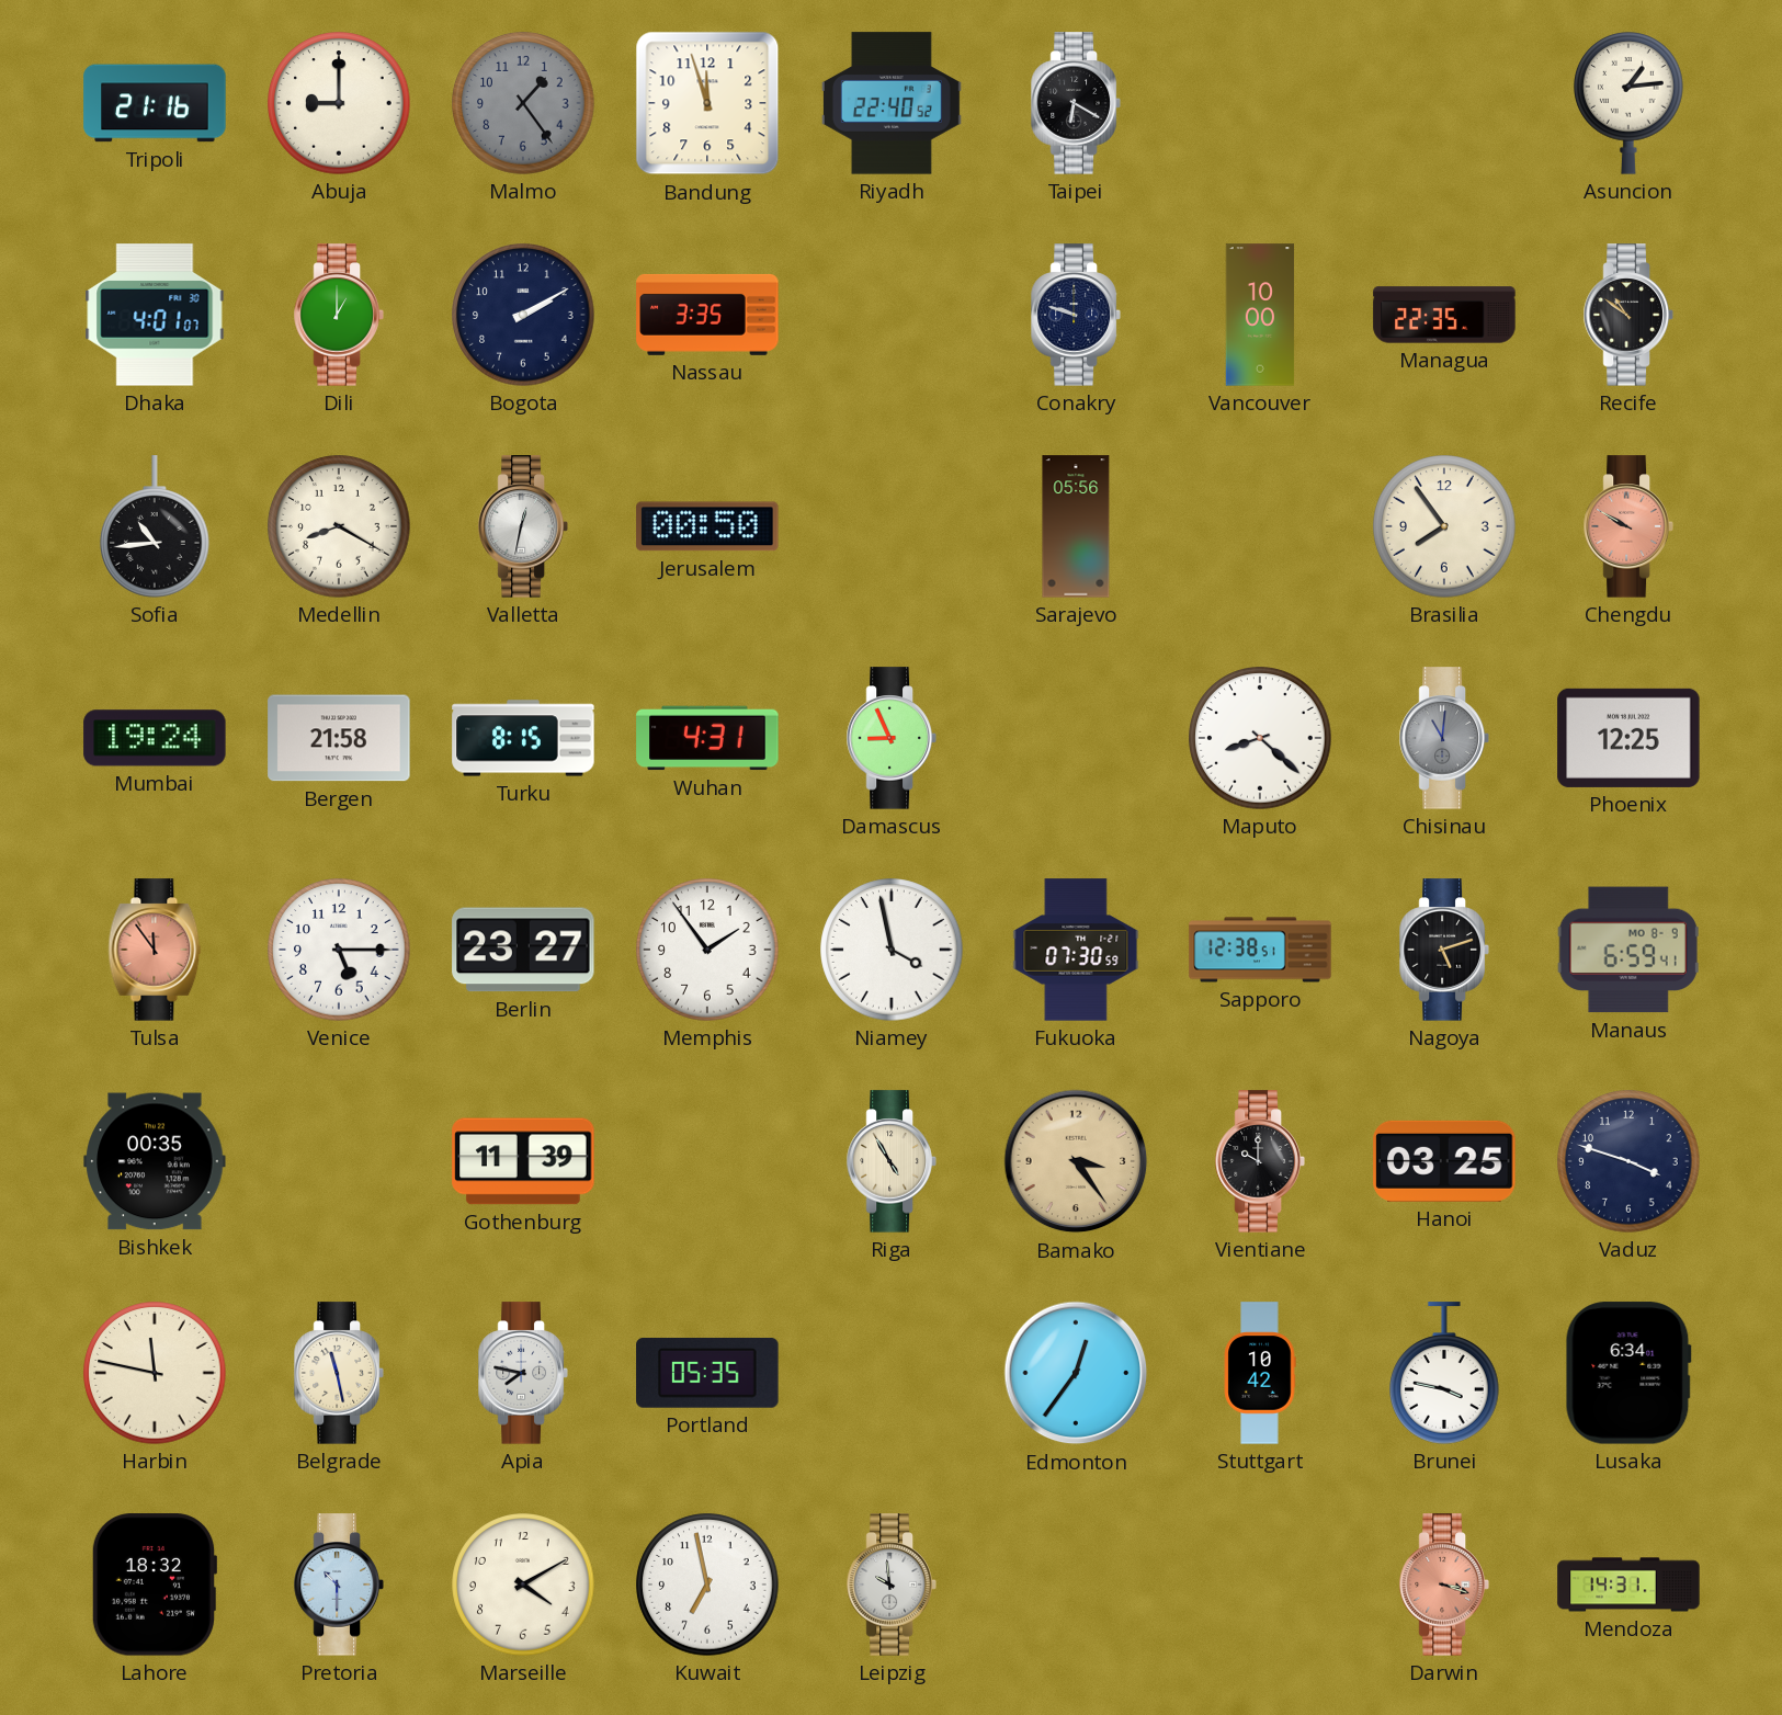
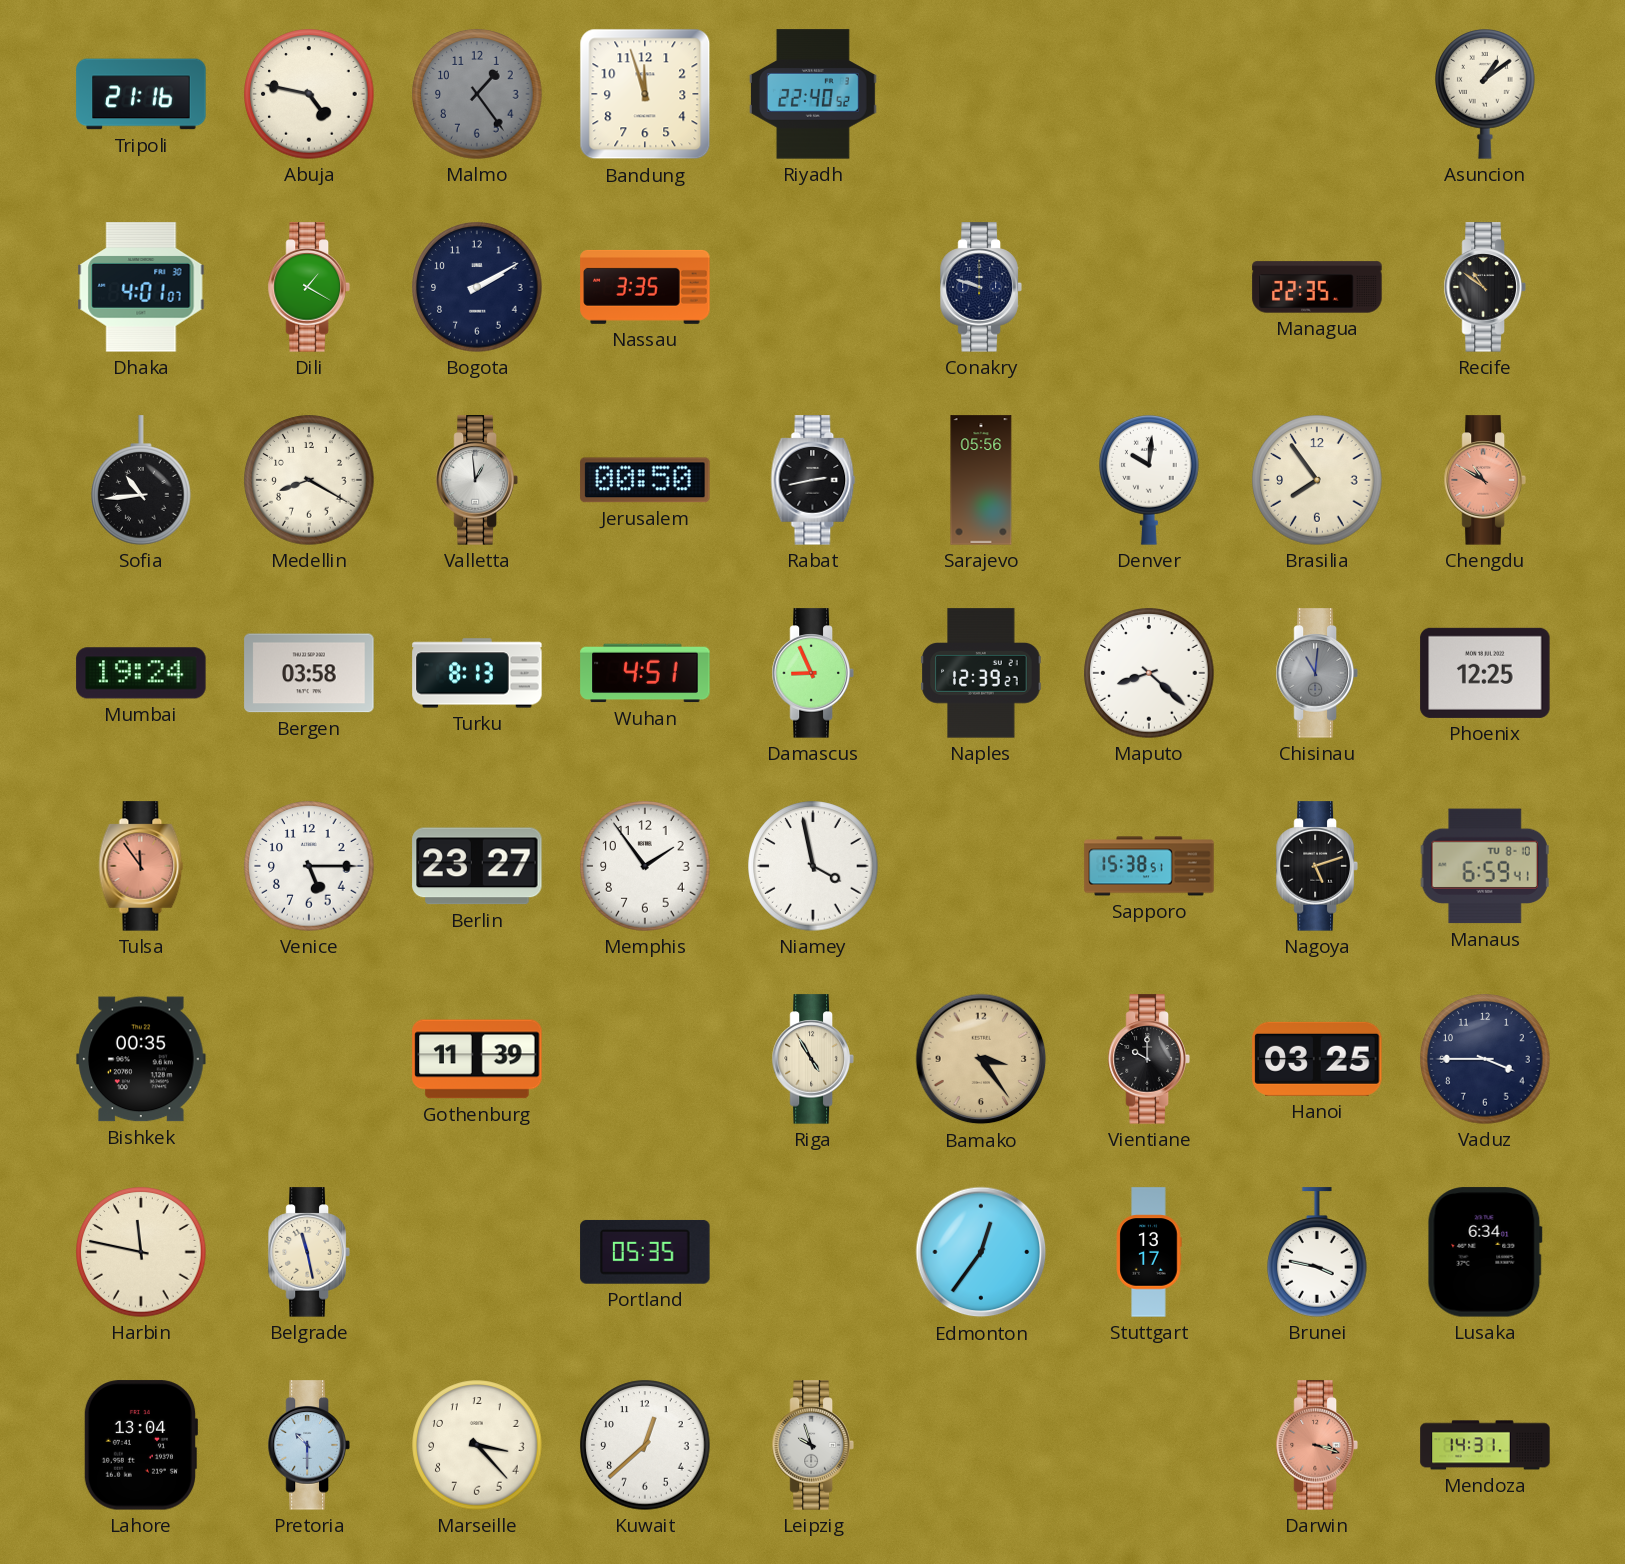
Abuja: 9:00 -> 4:47
Taipei: 6:20 -> none
Asuncion: 1:14 -> 1:09
Dili: 1:00 -> 1:20
Vancouver: 10:00 -> none
Valletta: 12:32 -> 12:59
Rabat: none -> 2:43
Denver: none -> 10:01
Chengdu: 9:50 -> 10:50
Bergen: 21:58 -> 03:58
Turku: 8:15 -> 8:13
Wuhan: 4:31 -> 4:51
Naples: none -> 12:39
Fukuoka: 07:30 -> none
Sapporo: 12:38 -> 15:38
Manaus date: MO 8-9 -> TU 8-10
Vaduz: 3:48 -> 3:45
Apia: 7:47 -> none
Stuttgart: 10:42 -> 13:17
Lahore: 18:32 -> 13:04
Marseille: 4:10 -> 3:23
Kuwait: 6:58 -> 12:38
Leipzig: 9:59 -> 9:57
